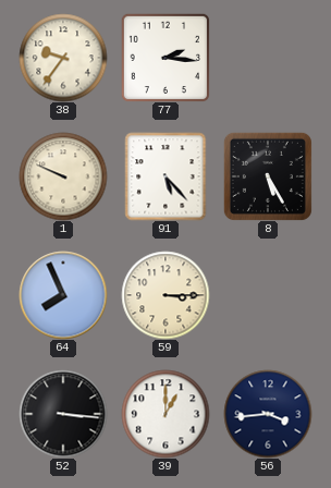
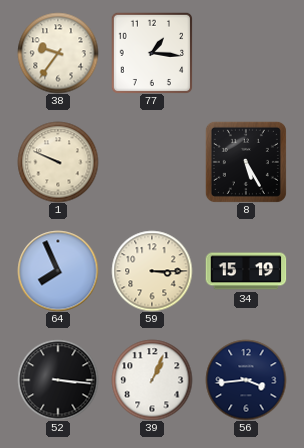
77: 2:16 -> 1:16
91: 5:23 -> none
34: none -> 15:19
39: 1:00 -> 1:04
